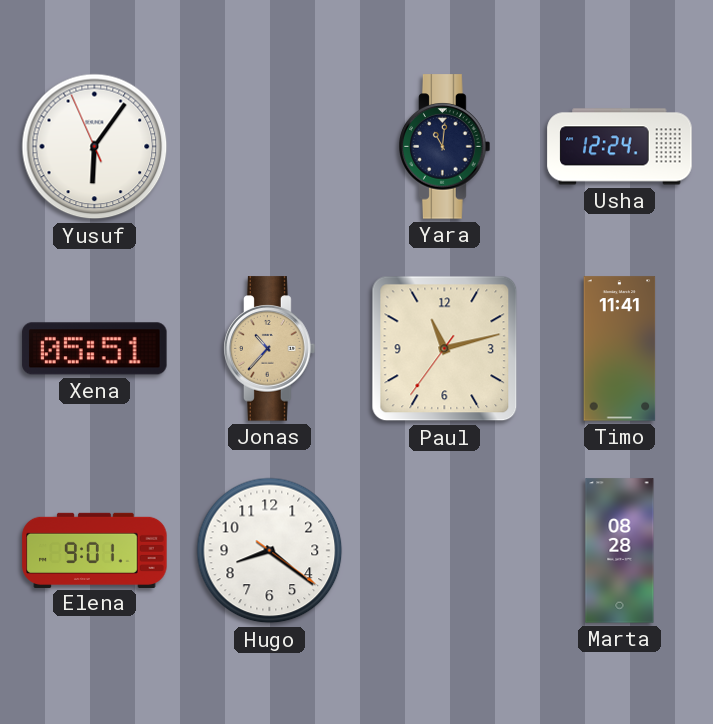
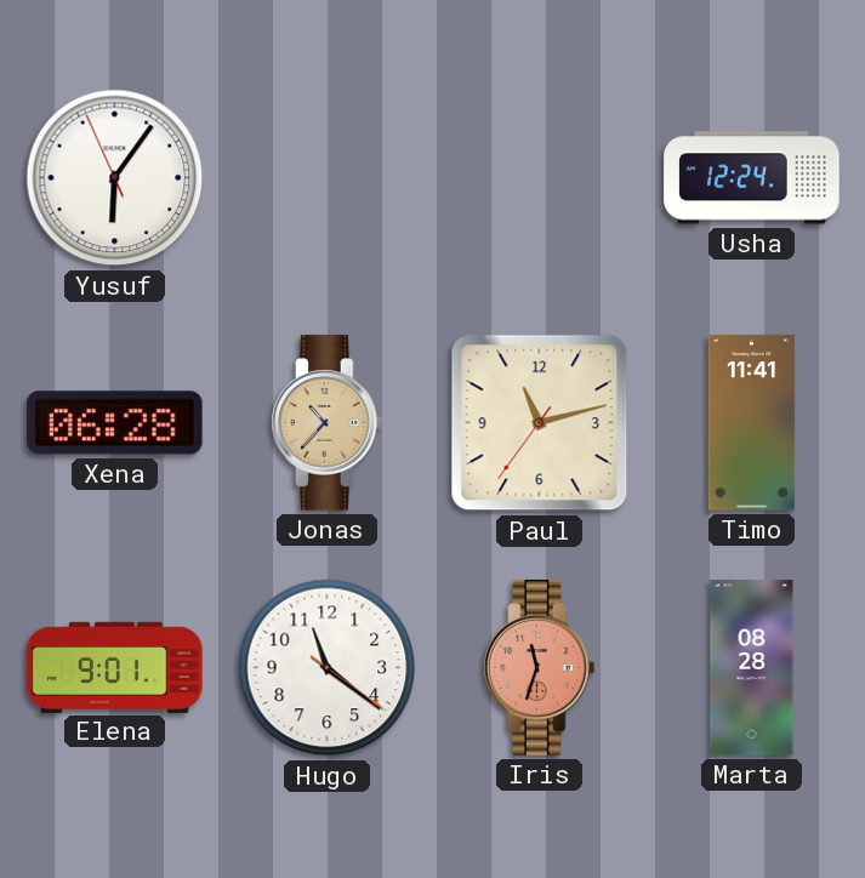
Yara: 11:01 -> none
Xena: 05:51 -> 06:28
Hugo: 8:21 -> 11:21
Iris: none -> 11:33
